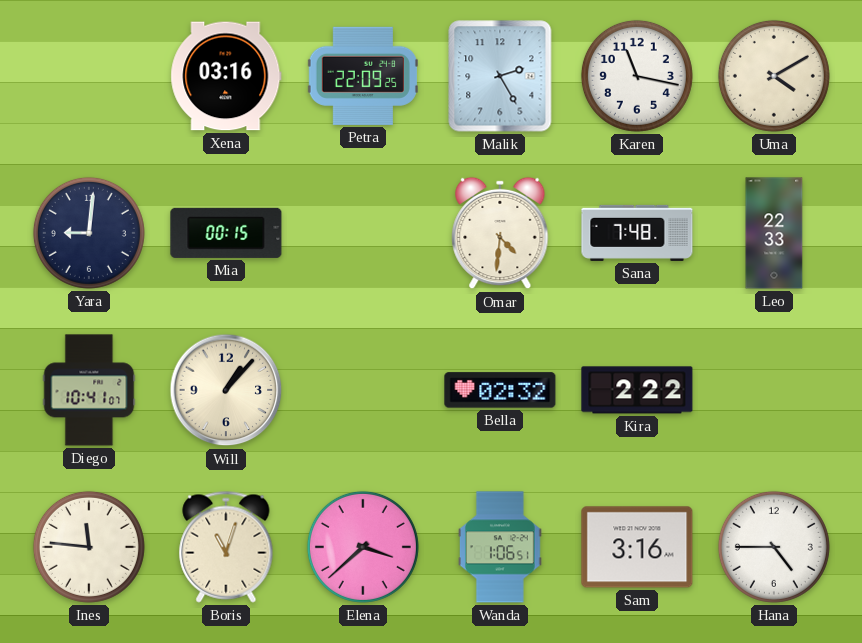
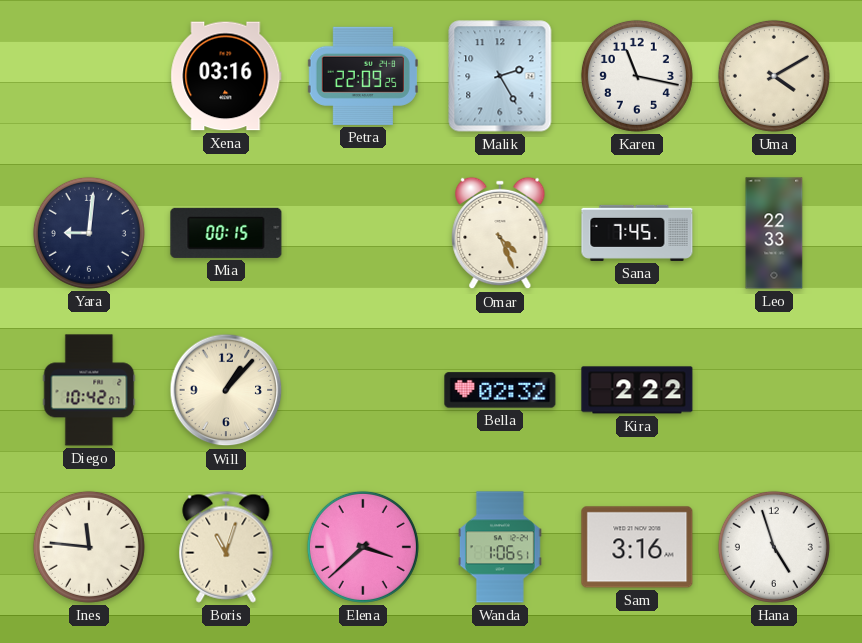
Omar: 4:31 -> 4:26
Sana: 7:48 -> 7:45
Diego: 10:41 -> 10:42
Hana: 4:45 -> 4:57
